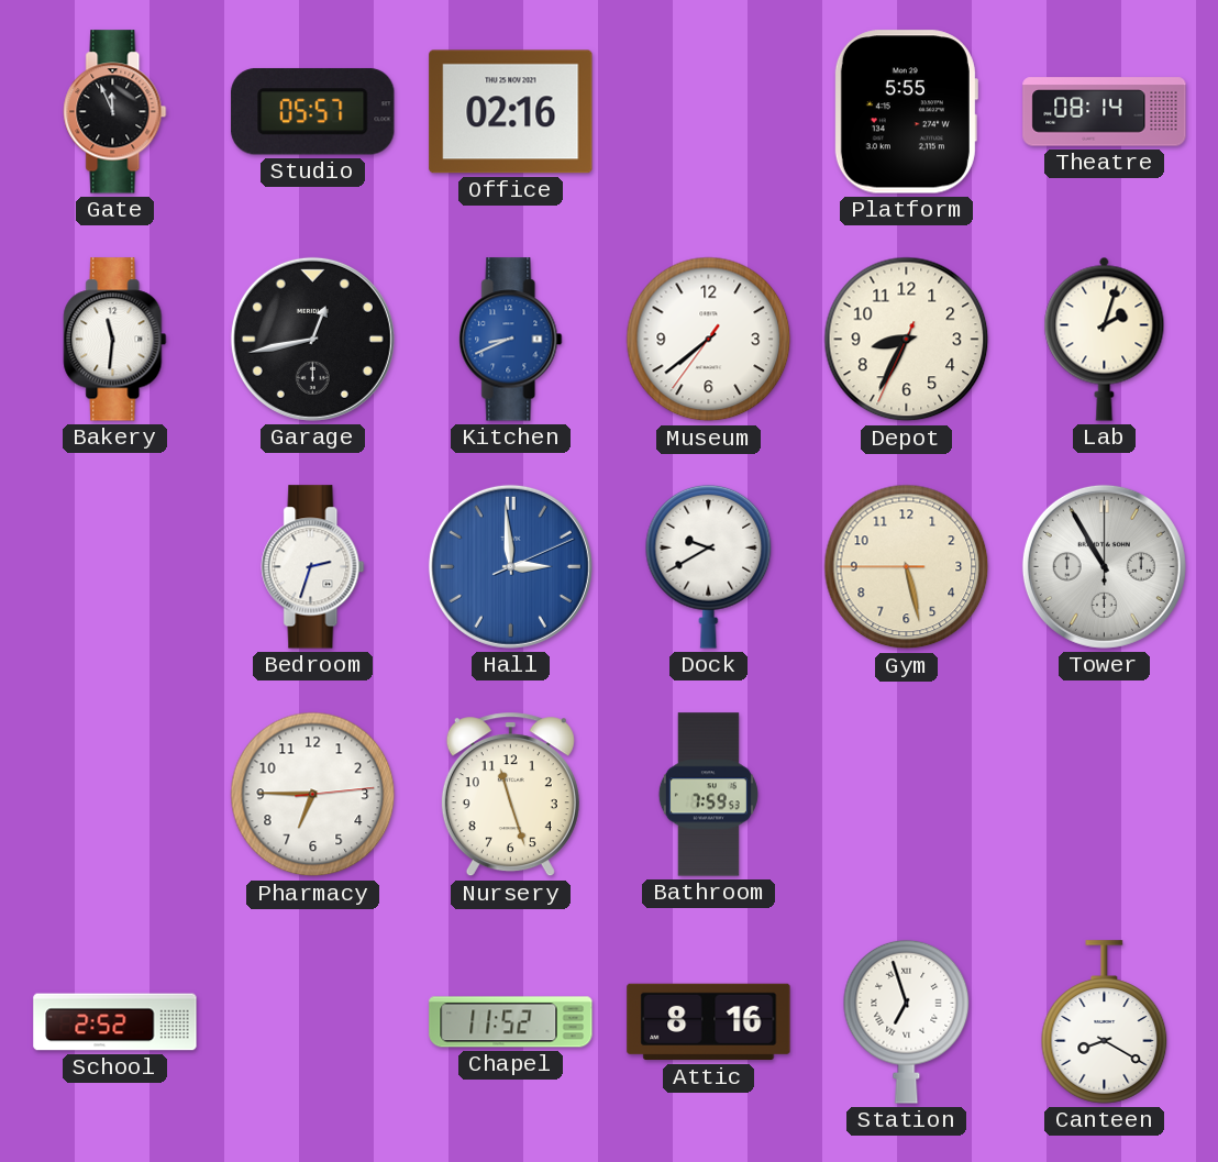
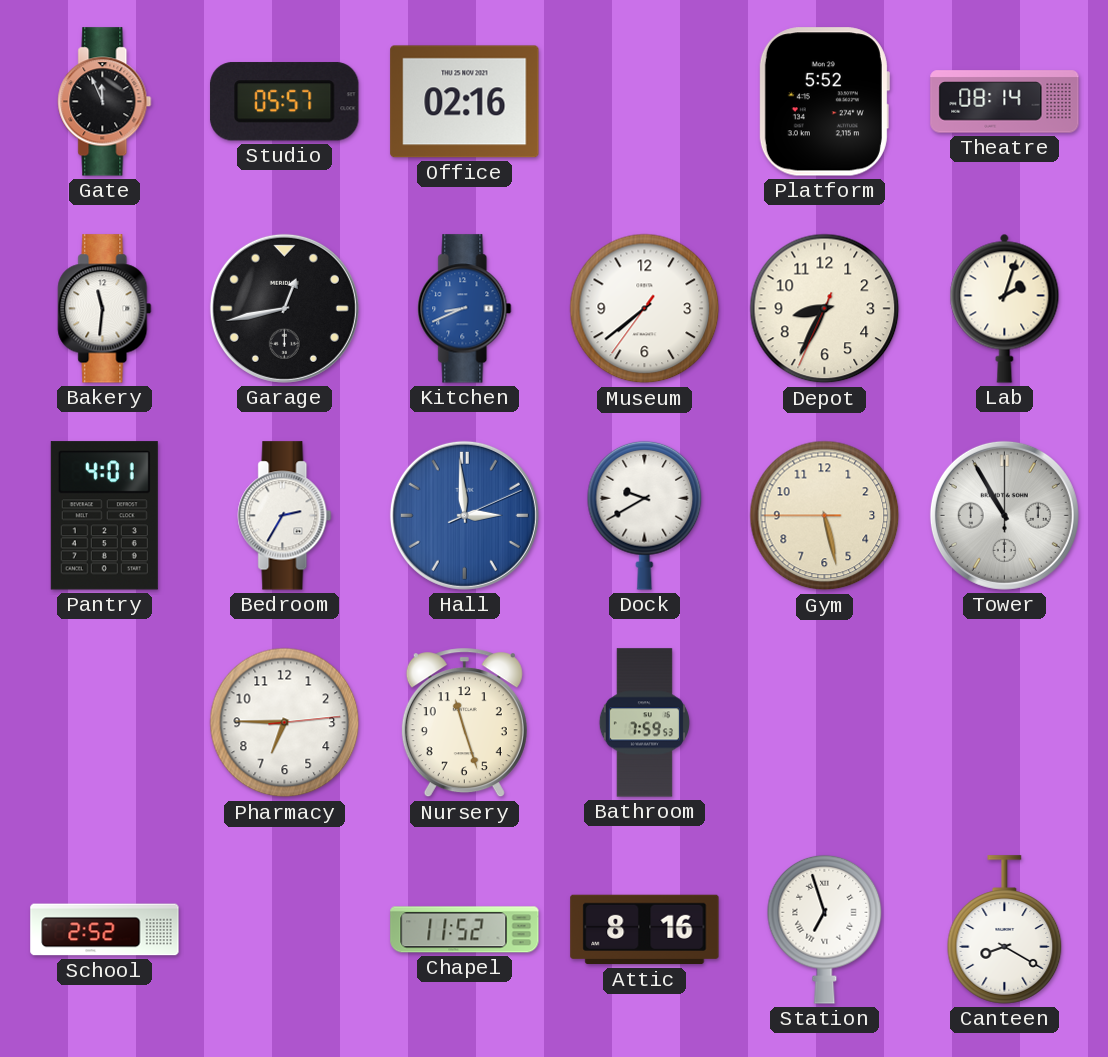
Platform: 5:55 -> 5:52
Pantry: none -> 4:01
Bedroom: 2:33 -> 2:35
